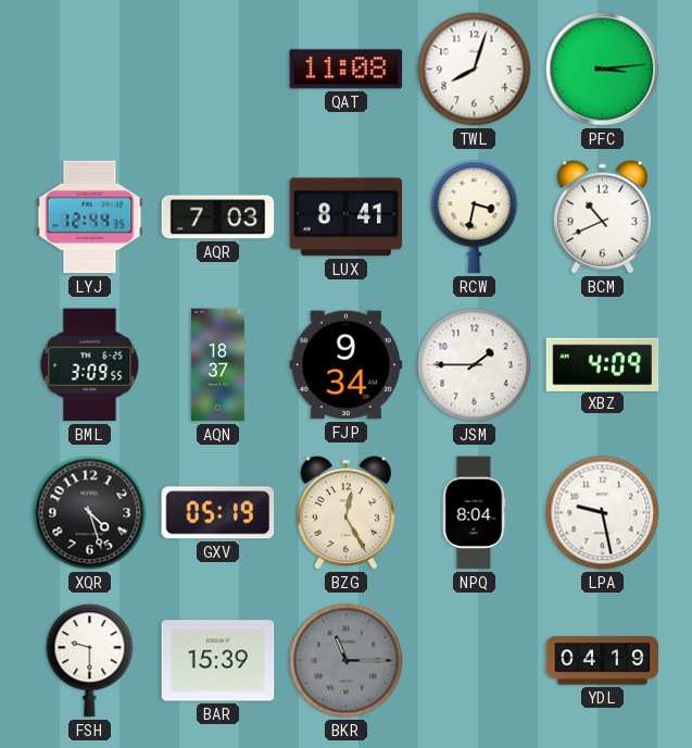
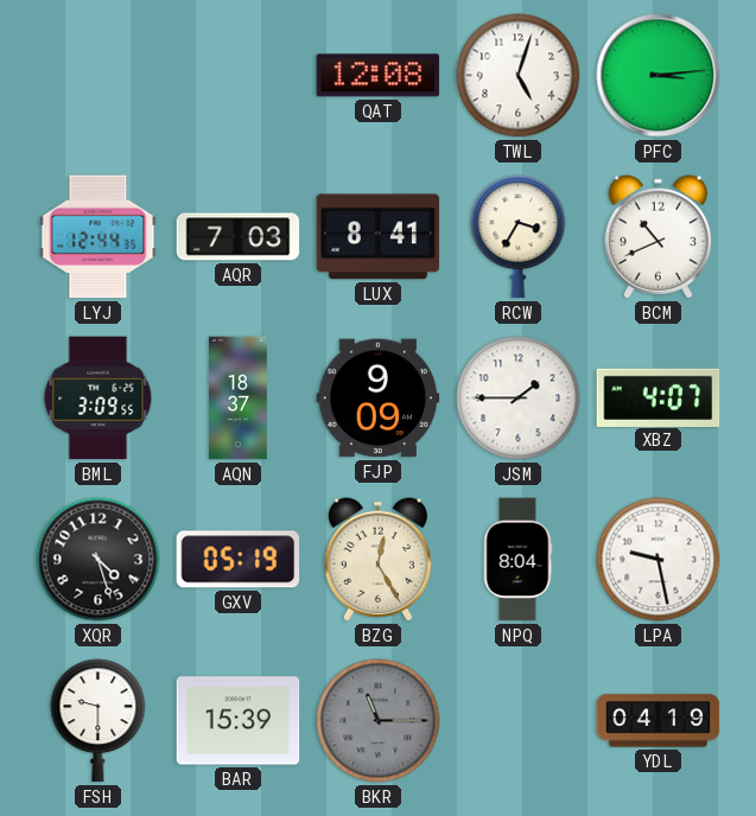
QAT: 11:08 -> 12:08
TWL: 8:03 -> 5:03
RCW: 3:32 -> 3:35
FJP: 9:34 -> 9:09
XBZ: 4:09 -> 4:07
